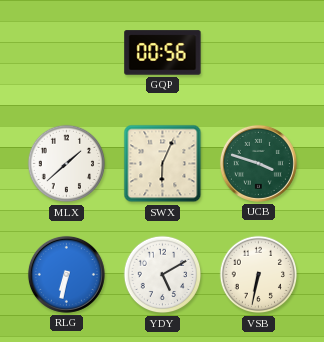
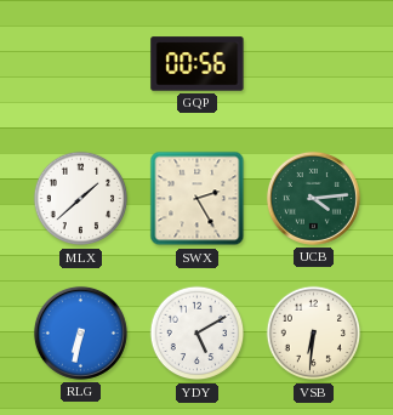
SWX: 6:04 -> 2:25
UCB: 3:48 -> 4:14
VSB: 6:32 -> 6:31
